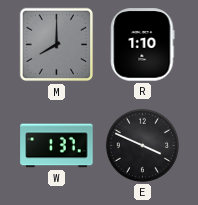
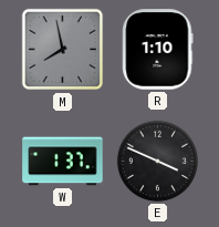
M: 8:00 -> 7:58
